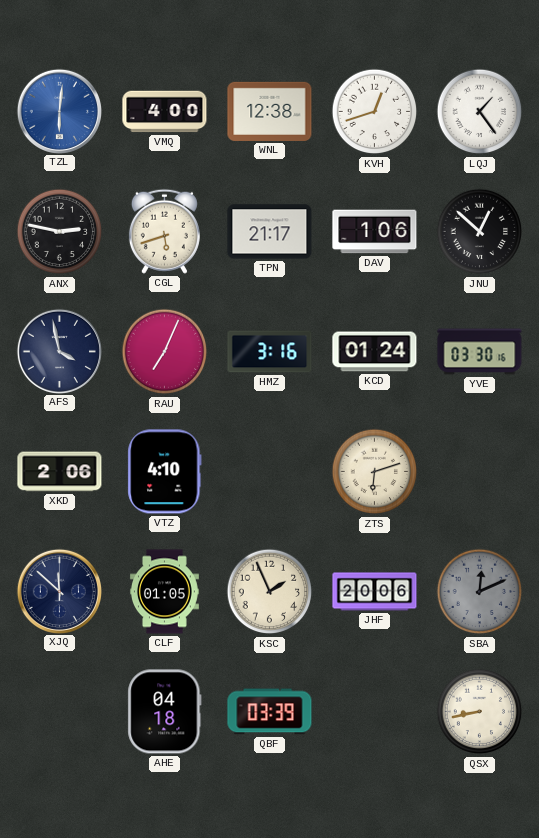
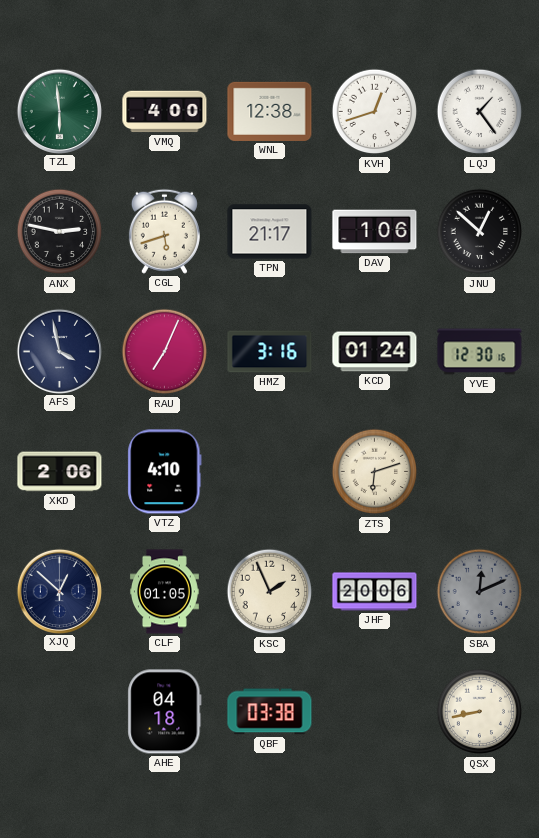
TZL: 6:01 -> 5:59
TZL dial: blue -> green
YVE: 03:30 -> 12:30
XJQ: 11:52 -> 12:52
QBF: 03:39 -> 03:38
